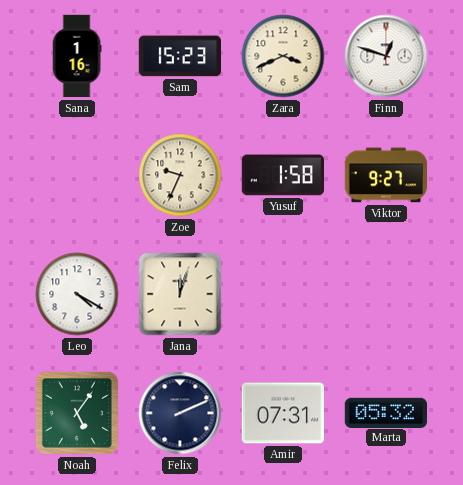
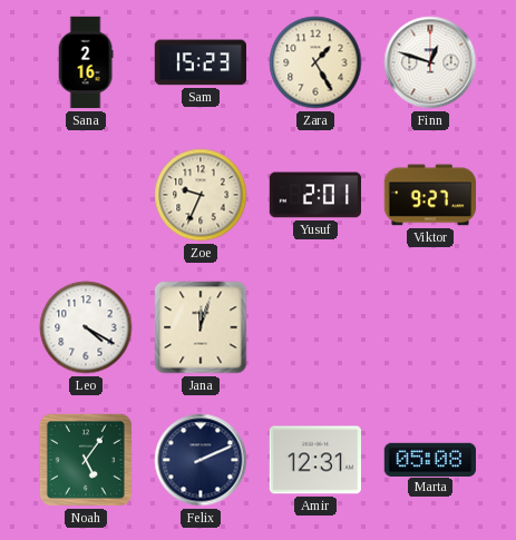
Sana: 1:16 -> 2:16
Zara: 3:41 -> 1:25
Yusuf: 1:58 -> 2:01
Amir: 07:31 -> 12:31
Marta: 05:32 -> 05:08
